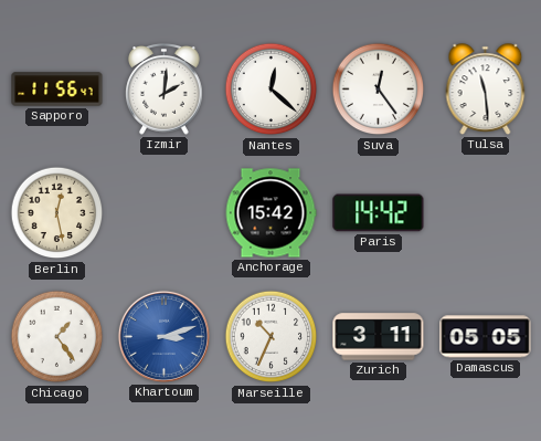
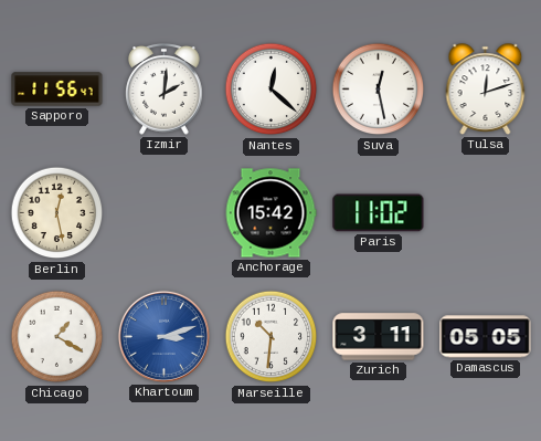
Suva: 12:24 -> 12:28
Tulsa: 11:29 -> 12:12
Paris: 14:42 -> 11:02
Chicago: 1:24 -> 1:20
Marseille: 10:34 -> 10:31
